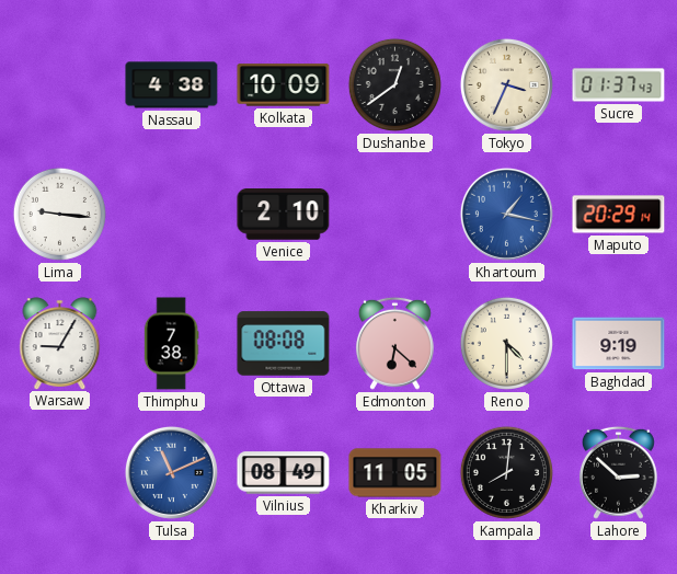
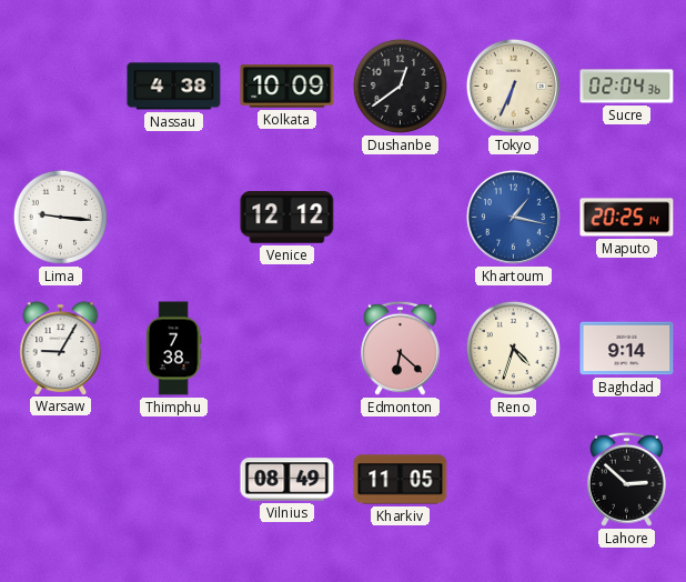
Tokyo: 3:34 -> 6:34
Sucre: 01:37 -> 02:04
Venice: 2:10 -> 12:12
Maputo: 20:29 -> 20:25
Ottawa: 08:08 -> none
Reno: 4:30 -> 4:33
Baghdad: 9:19 -> 9:14
Tulsa: 11:11 -> none
Kampala: 8:01 -> none
